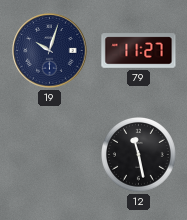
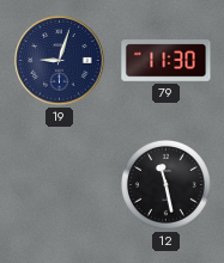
19: 10:03 -> 9:03
79: 11:27 -> 11:30
